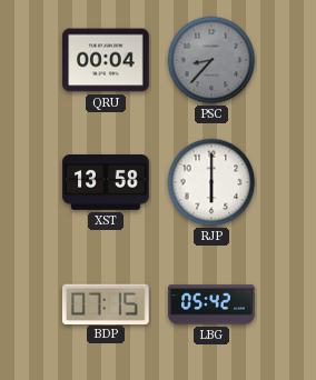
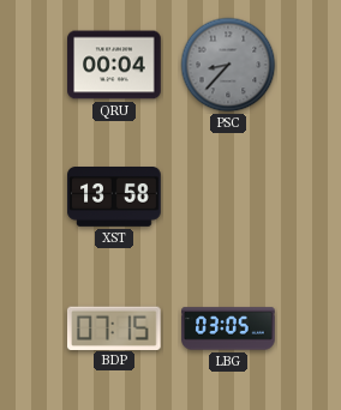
RJP: 6:00 -> none
LBG: 05:42 -> 03:05
